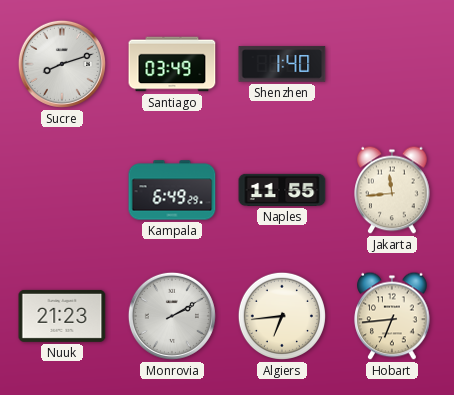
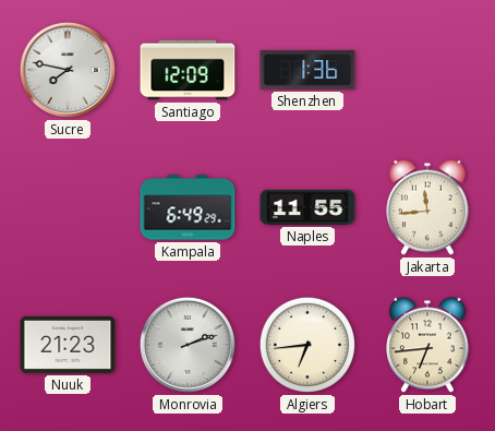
Sucre: 8:12 -> 7:47
Santiago: 03:49 -> 12:09
Shenzhen: 1:40 -> 1:36
Monrovia: 2:10 -> 2:12
